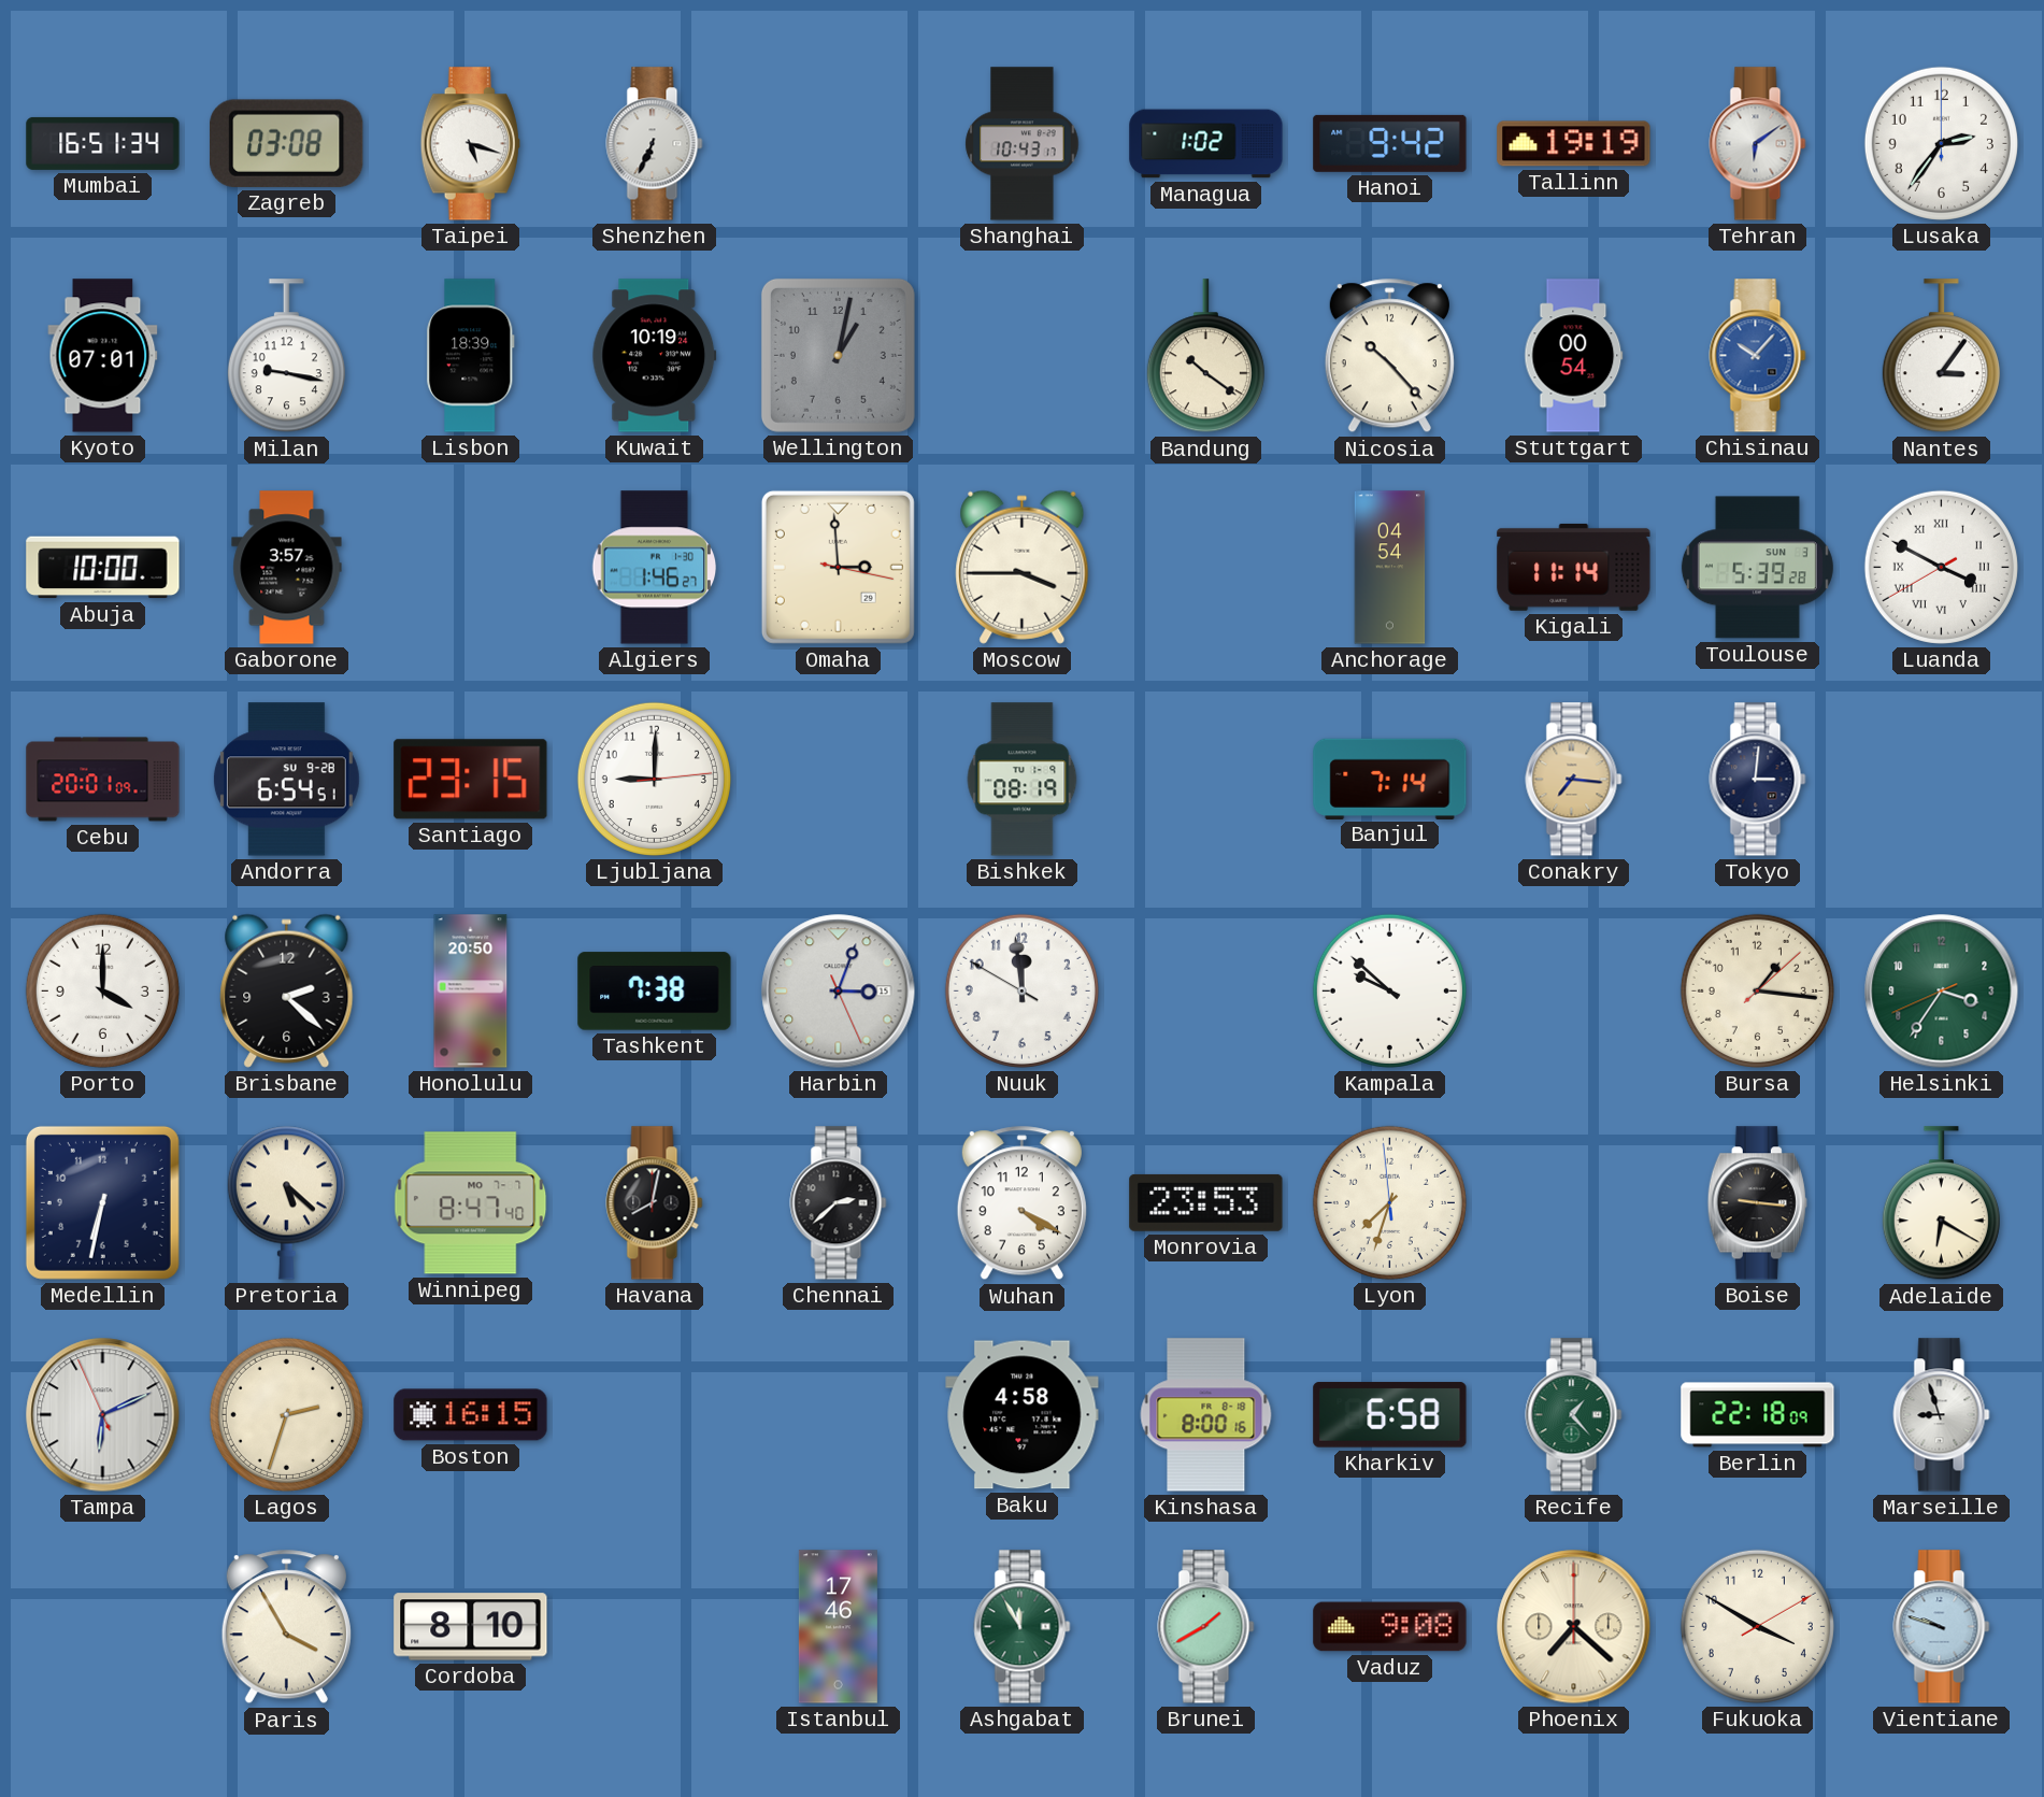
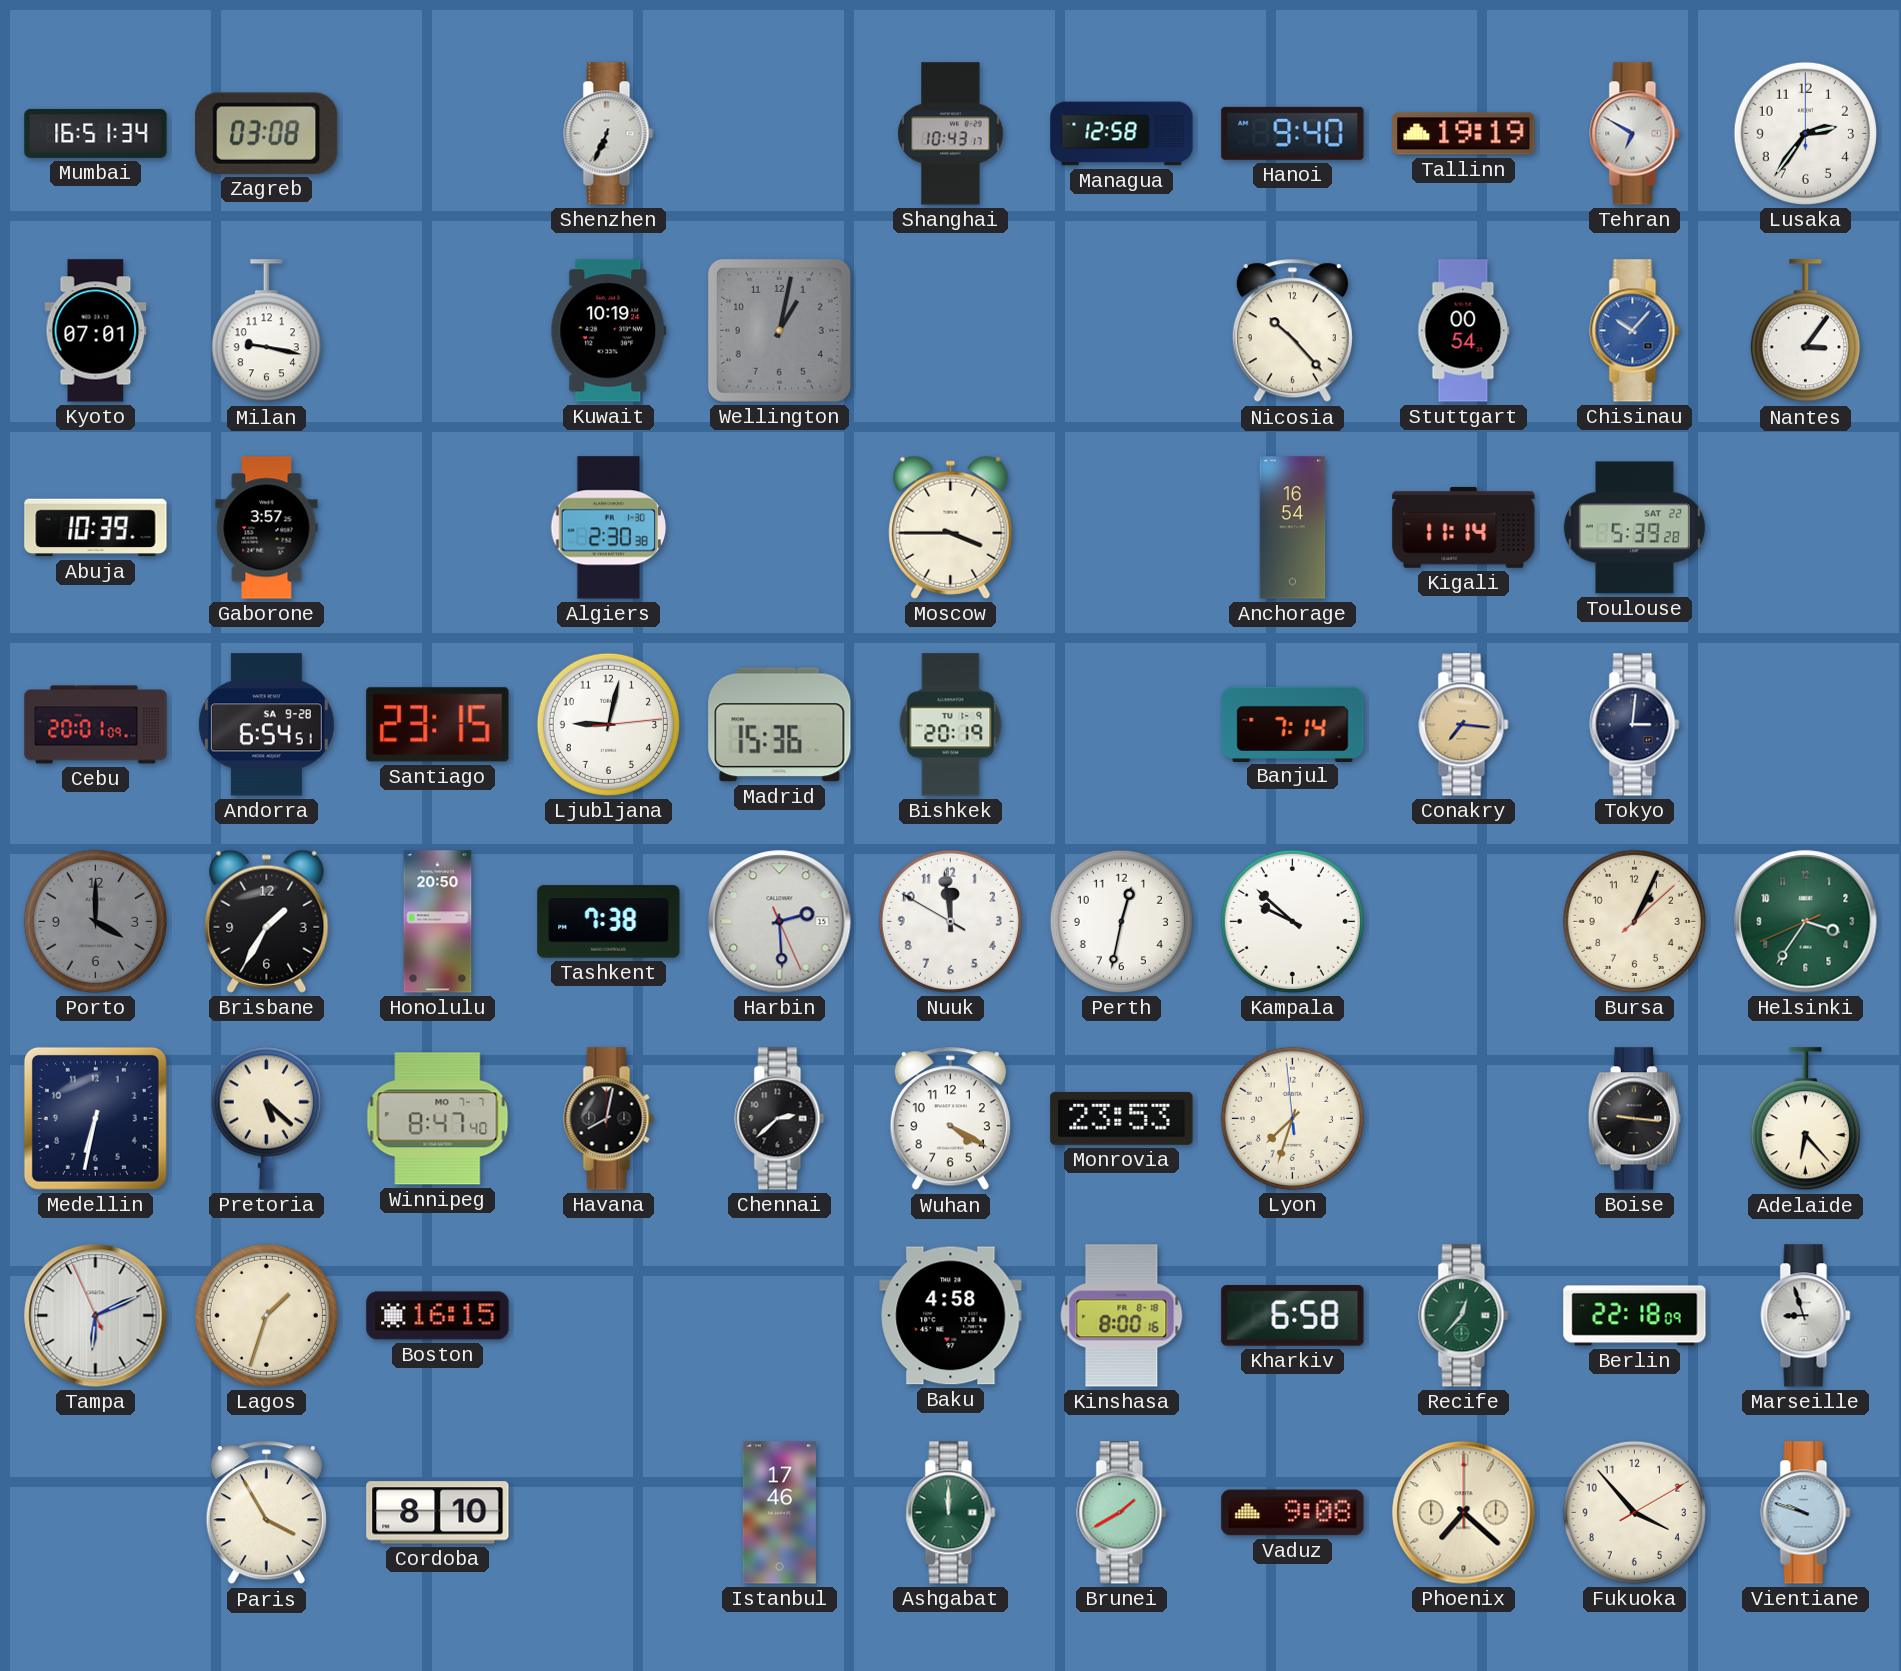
Taipei: 5:18 -> none
Managua: 1:02 -> 12:58
Hanoi: 9:42 -> 9:40
Tehran: 6:09 -> 6:50
Lisbon: 18:39 -> none
Bandung: 10:21 -> none
Abuja: 10:00 -> 10:39
Algiers: 1:46 -> 2:30
Omaha: 2:59 -> none
Anchorage: 04:54 -> 16:54
Toulouse date: SUN 3 -> SAT 22
Luanda: 3:49 -> none
Andorra date: SU 9-28 -> SA 9-28
Ljubljana: 9:00 -> 9:02
Madrid: none -> 15:36
Bishkek: 08:19 -> 20:19
Porto dial: white -> grey
Brisbane: 2:22 -> 1:35
Harbin: 3:03 -> 2:29
Perth: none -> 12:32
Bursa: 1:16 -> 1:04
Adelaide: 6:20 -> 6:23
Lagos: 2:33 -> 1:33
Recife: 1:23 -> 12:37
Ashgabat: 11:55 -> 12:00
Fukuoka: 3:50 -> 3:53
